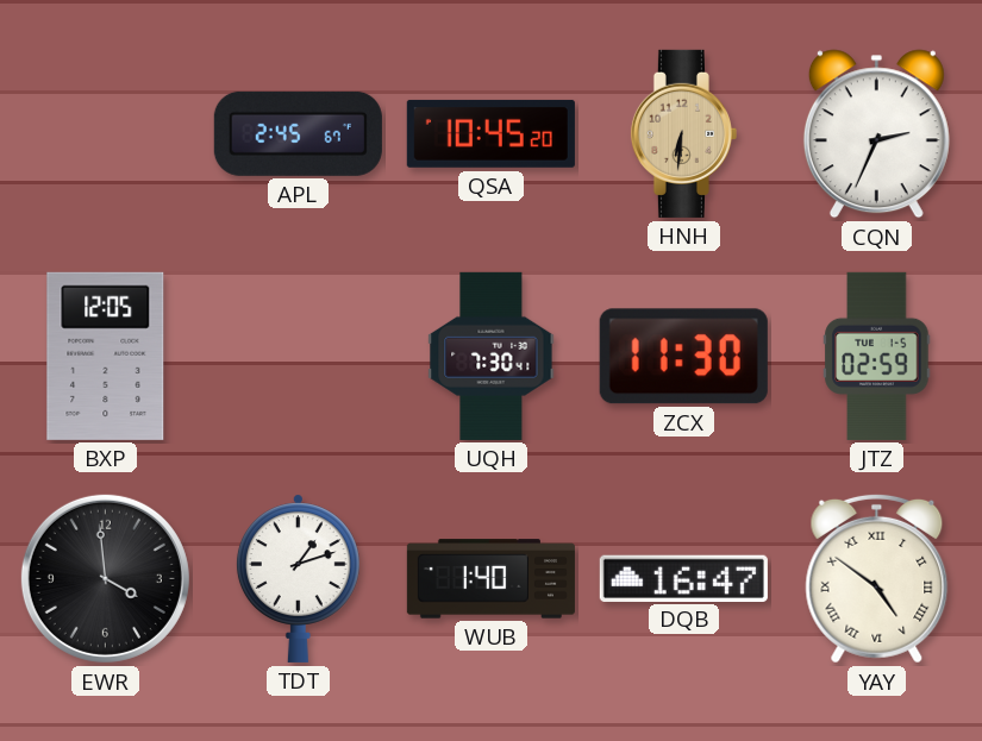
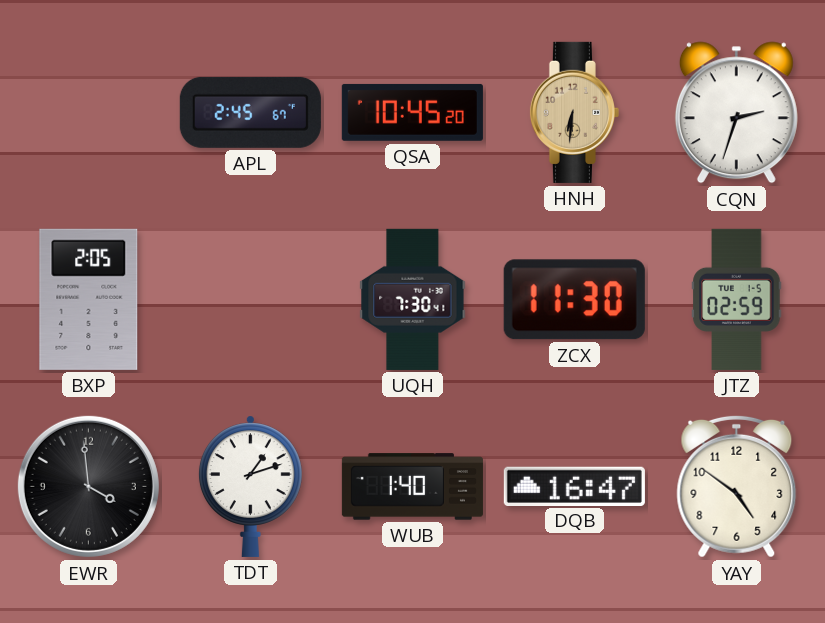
CQN: 2:34 -> 2:33
BXP: 12:05 -> 2:05
YAY numerals: Roman -> Arabic
